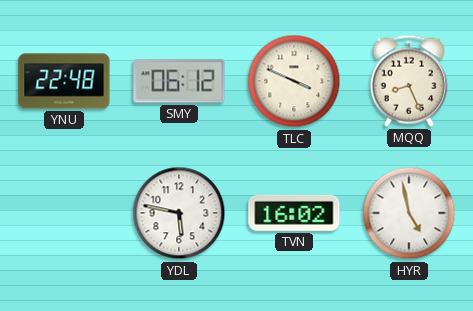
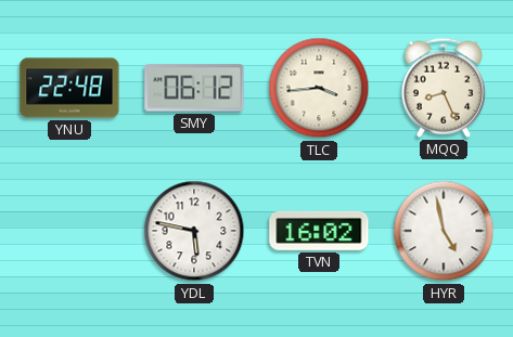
TLC: 3:49 -> 3:44
